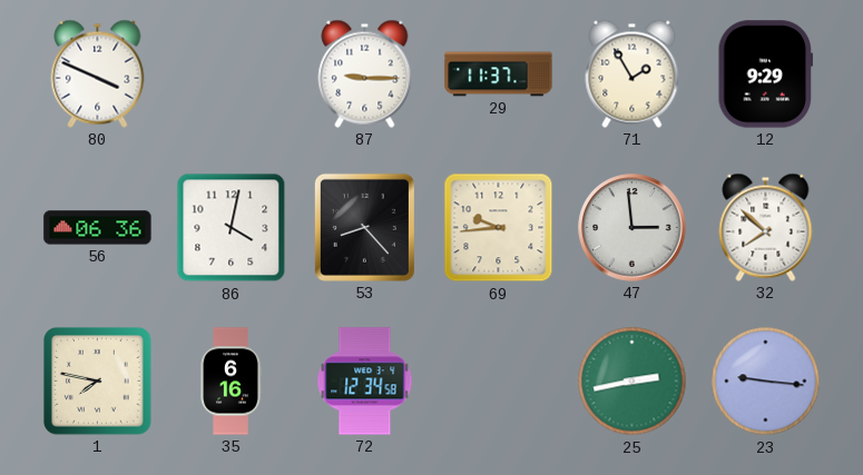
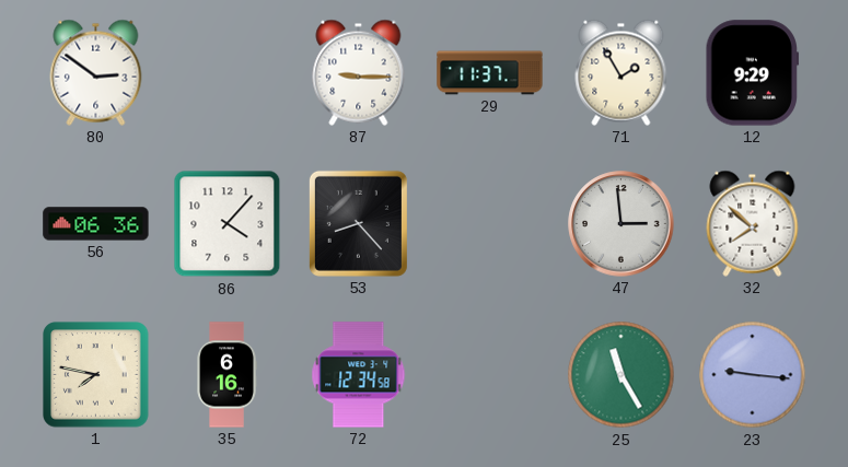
80: 3:49 -> 2:51
86: 4:02 -> 4:07
69: 9:44 -> none
25: 2:43 -> 11:25
